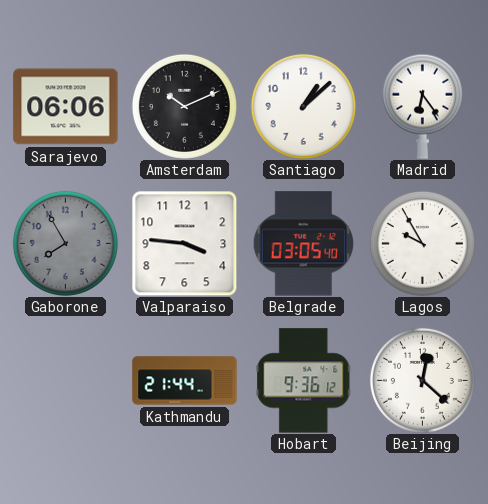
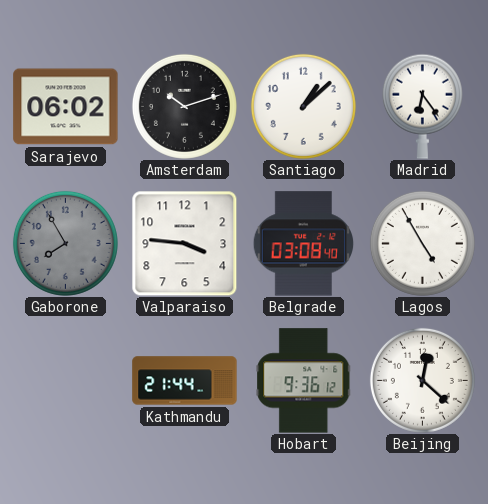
Sarajevo: 06:06 -> 06:02
Amsterdam: 10:11 -> 10:12
Belgrade: 03:05 -> 03:08
Lagos: 9:55 -> 4:55
